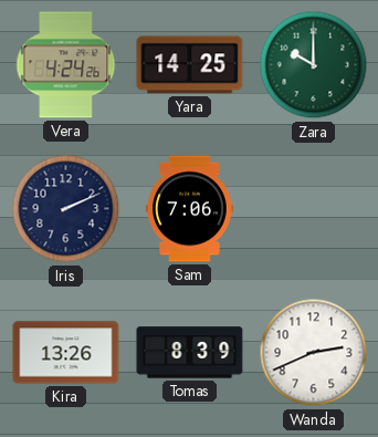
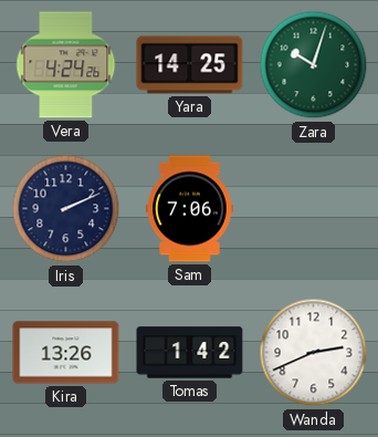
Zara: 10:00 -> 10:03
Tomas: 8:39 -> 1:42
